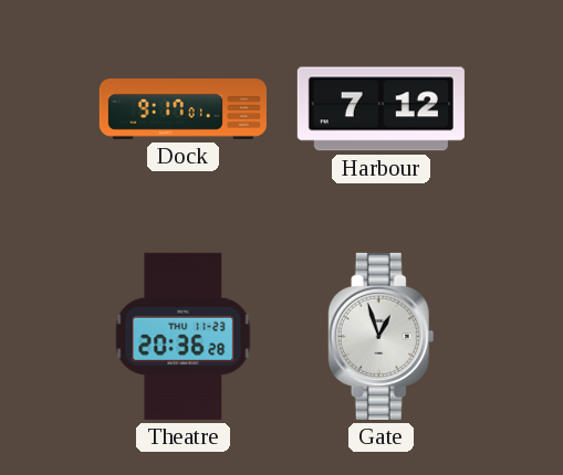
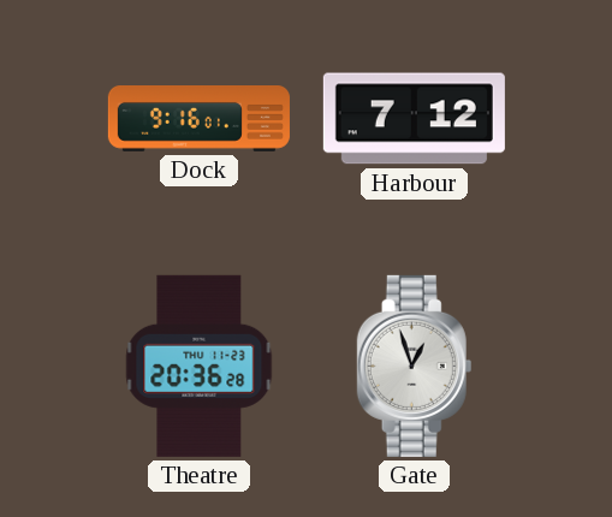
Dock: 9:17 -> 9:16
